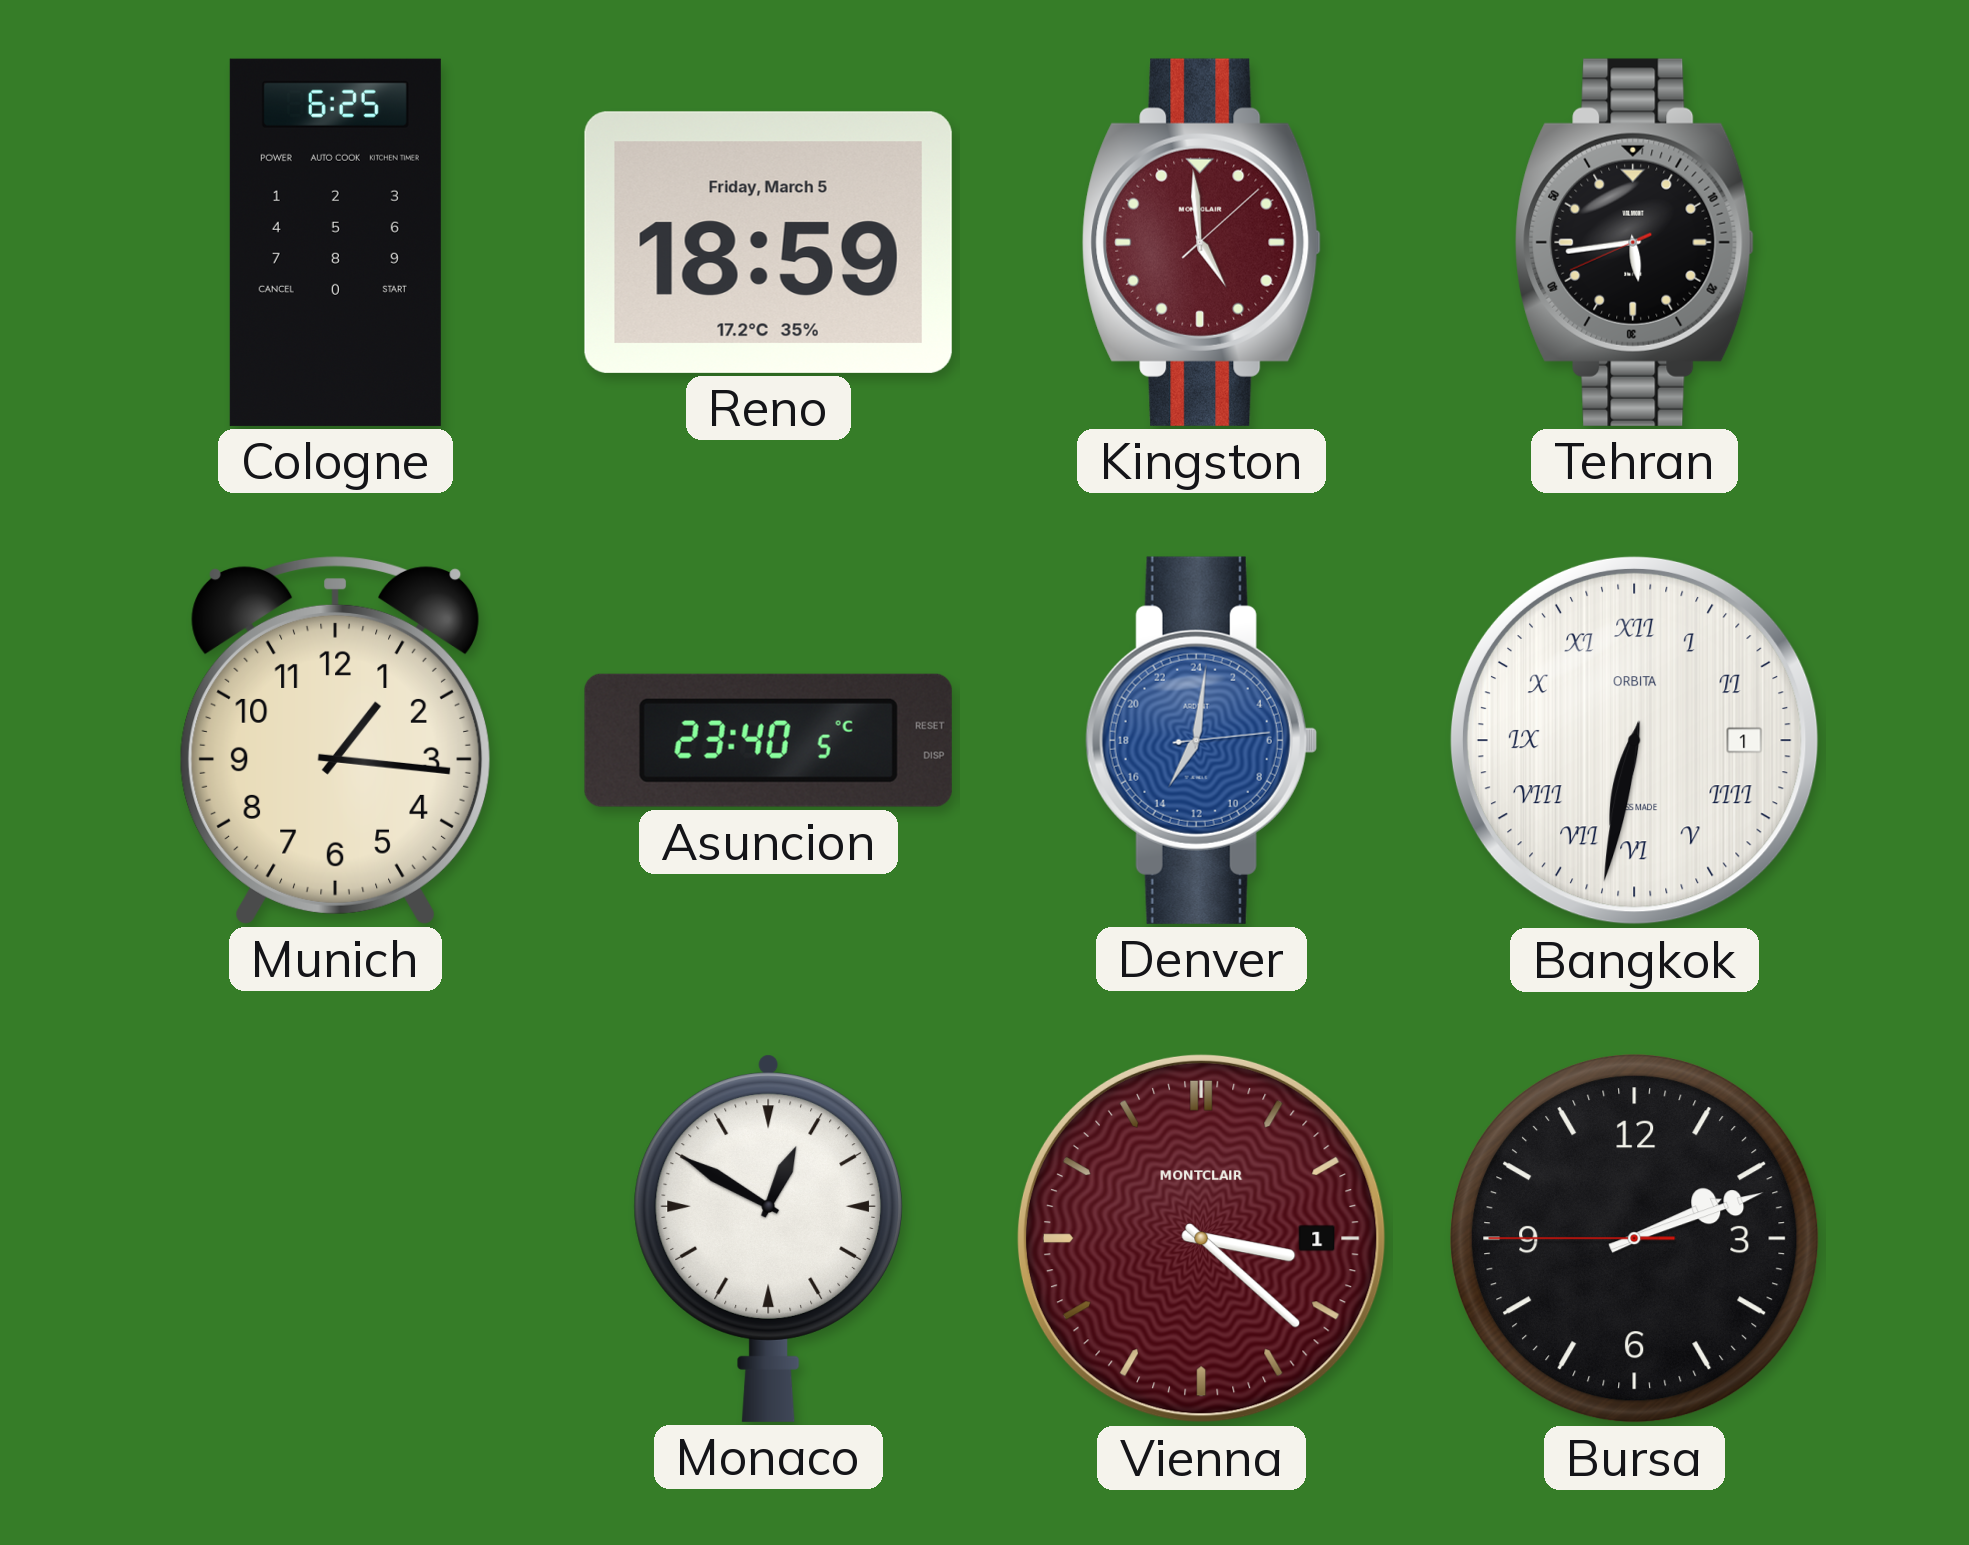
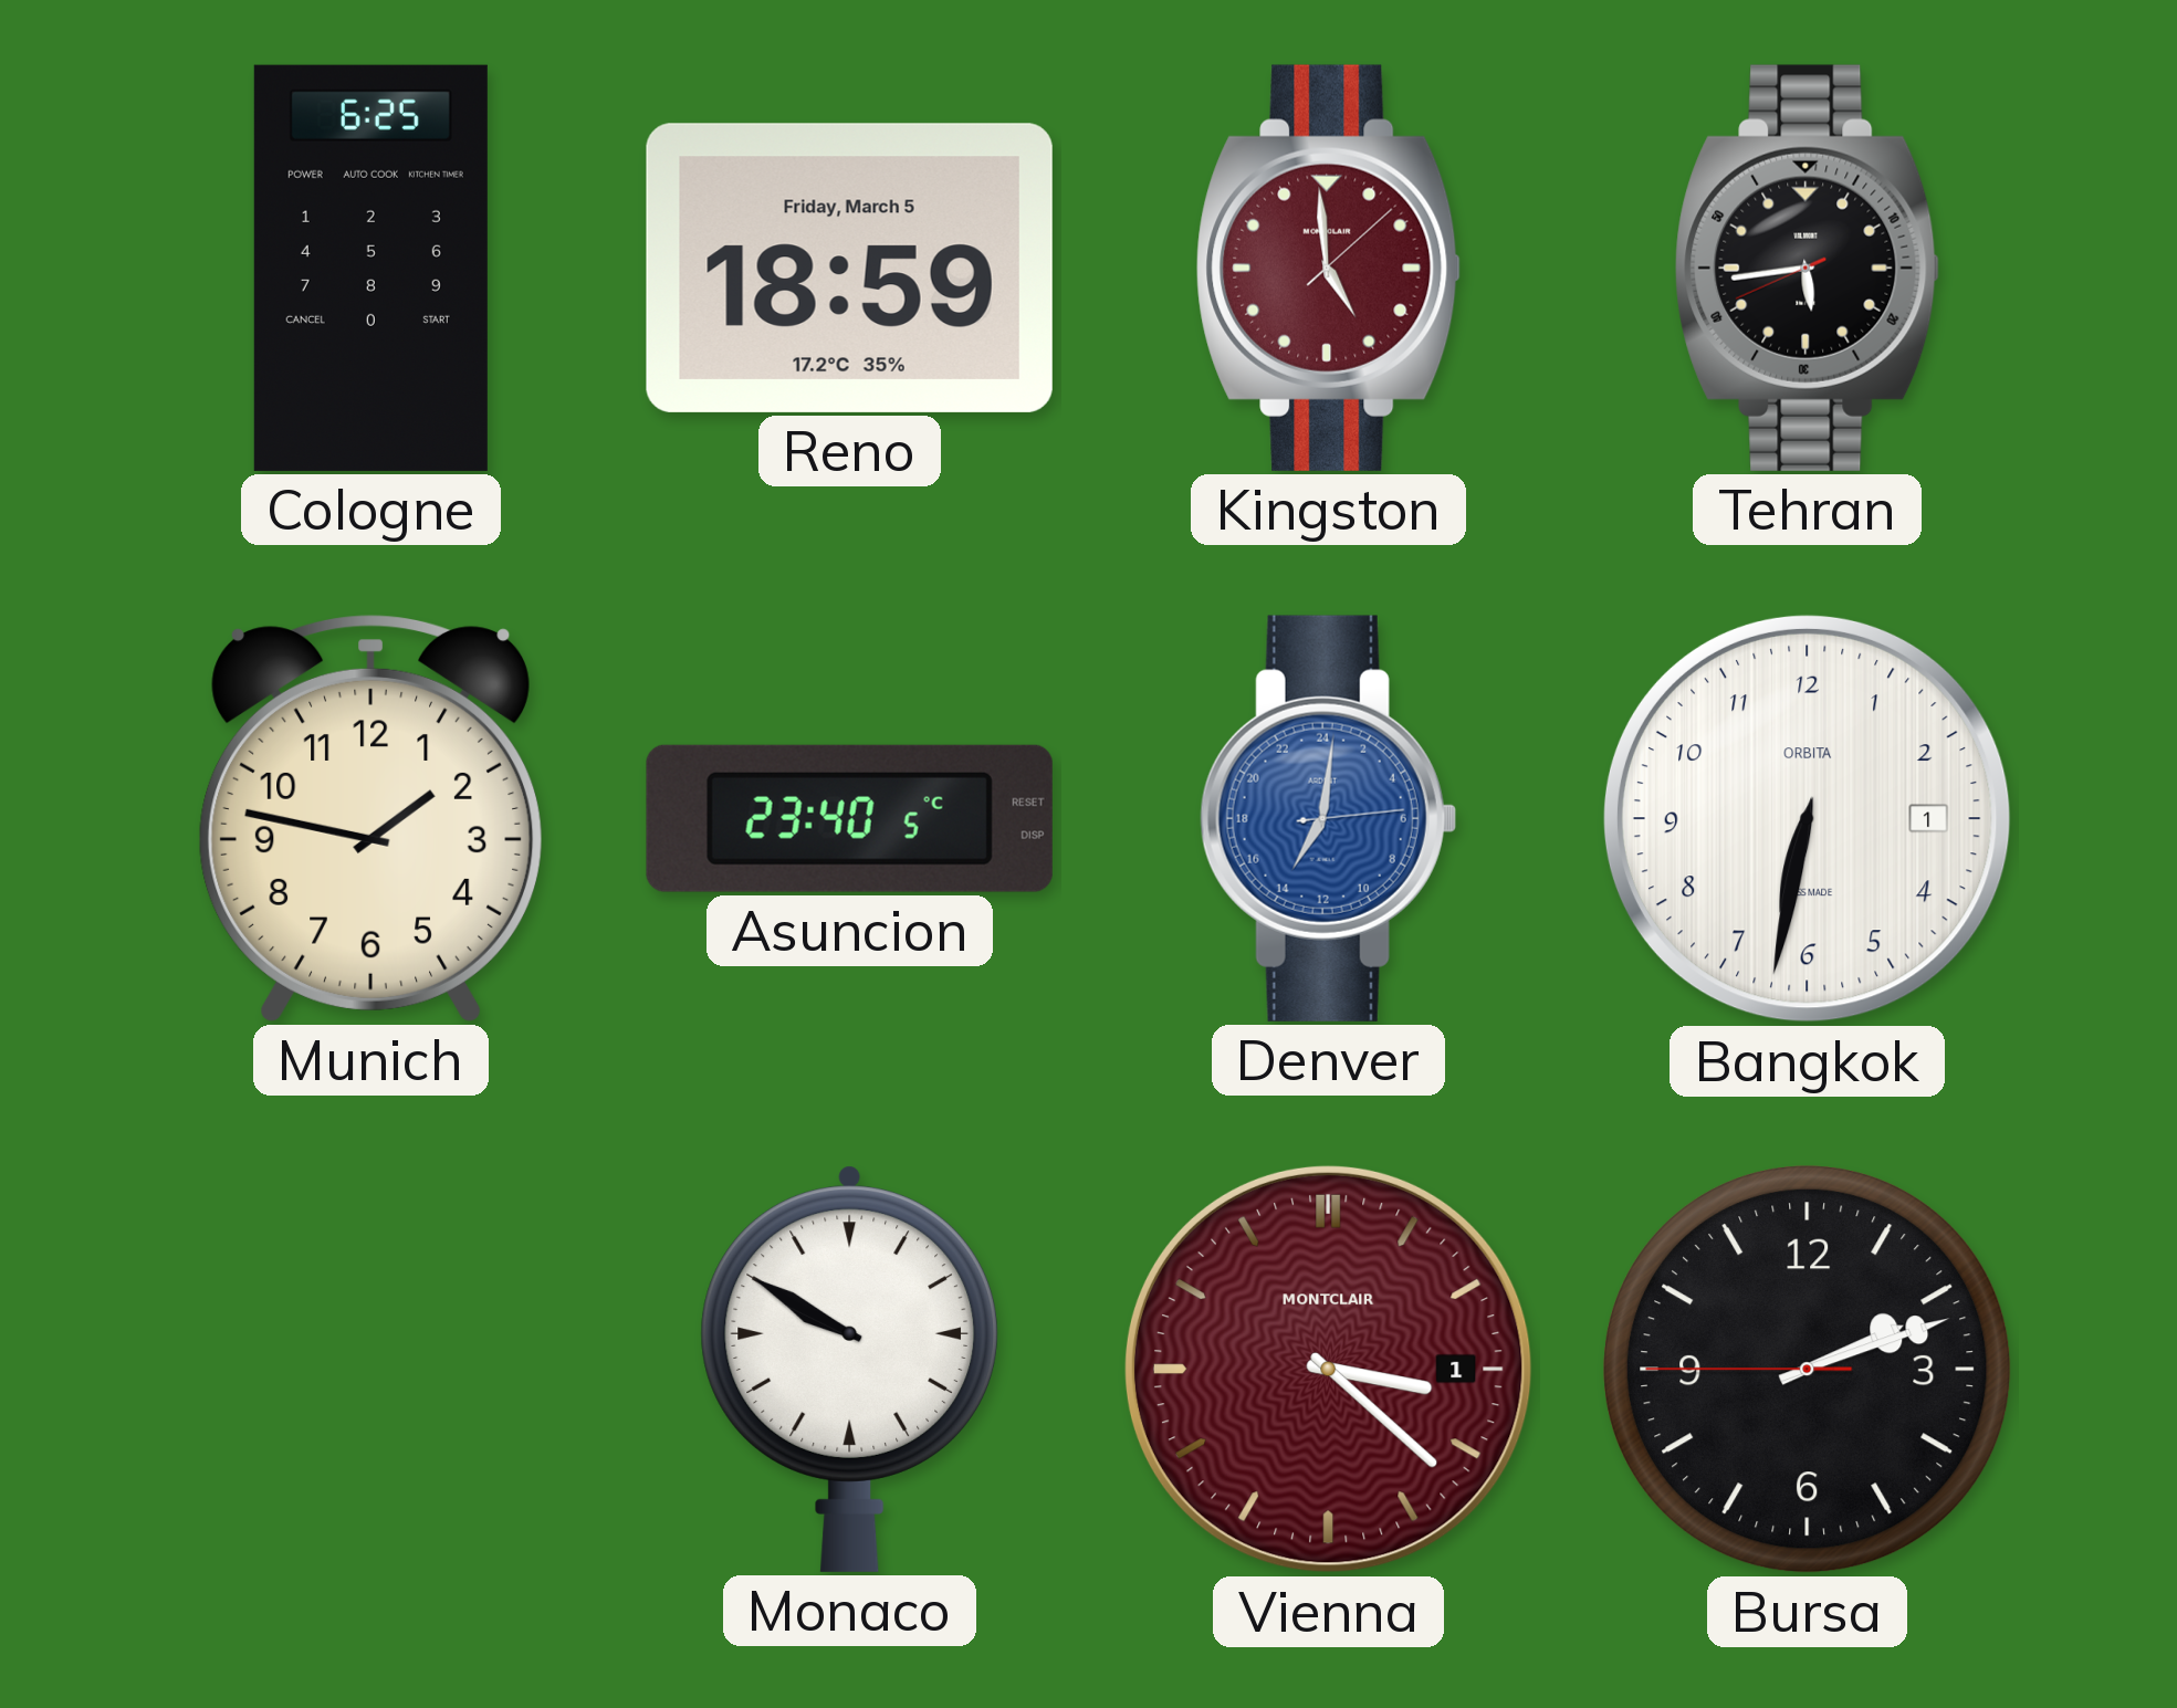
Munich: 1:16 -> 1:47
Bangkok numerals: Roman -> Arabic
Monaco: 12:50 -> 9:50
